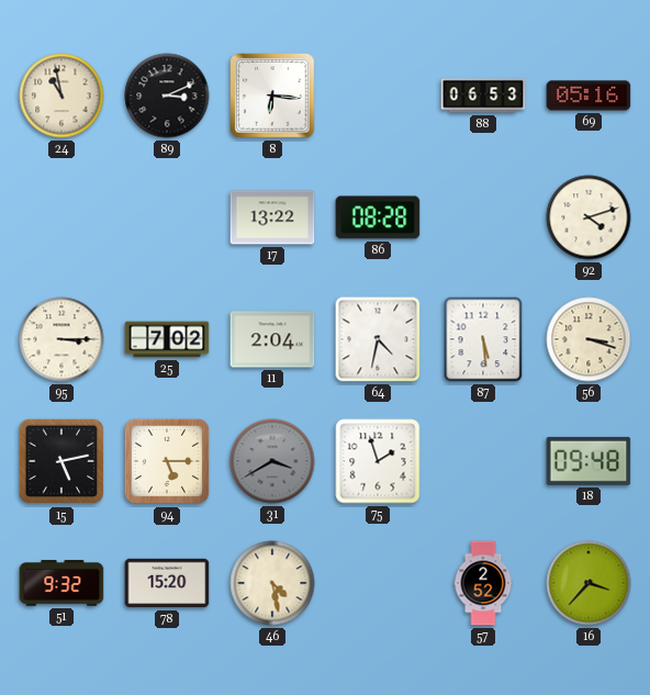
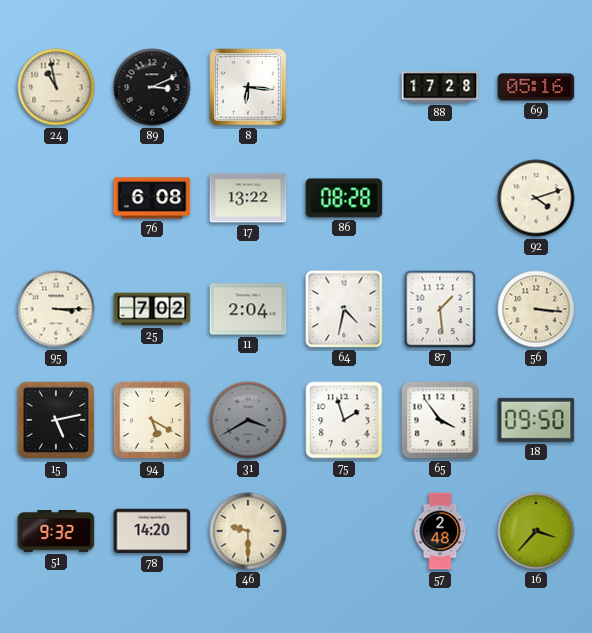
88: 06:53 -> 17:28
76: none -> 6:08
87: 5:29 -> 1:29
56: 3:18 -> 3:16
94: 5:15 -> 5:20
65: none -> 3:54
18: 09:48 -> 09:50
78: 15:20 -> 14:20
46: 4:28 -> 9:30
57: 2:52 -> 2:48
